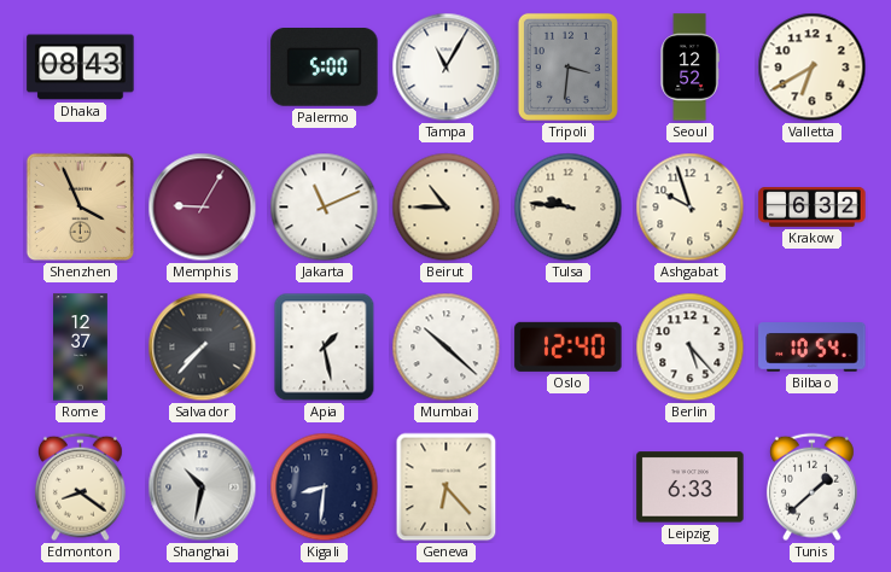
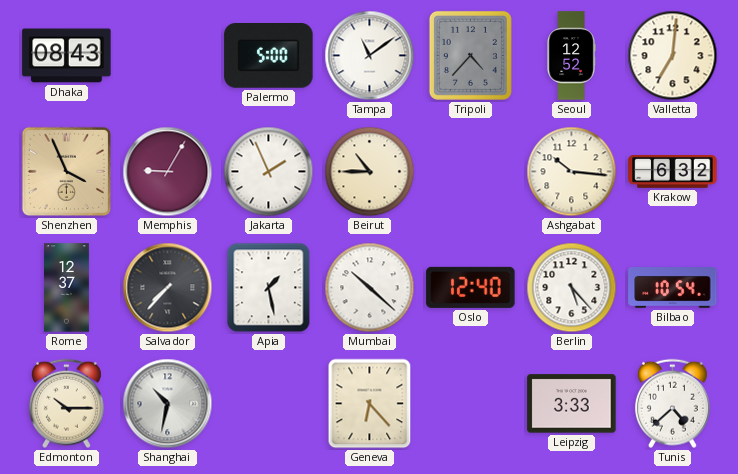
Tampa: 11:05 -> 11:09
Tripoli: 3:31 -> 4:37
Valletta: 6:40 -> 7:01
Jakarta: 11:11 -> 1:56
Tulsa: 9:46 -> none
Ashgabat: 9:57 -> 10:16
Edmonton: 8:21 -> 10:15
Kigali: 8:31 -> none
Leipzig: 6:33 -> 3:33
Tunis: 1:38 -> 4:38
